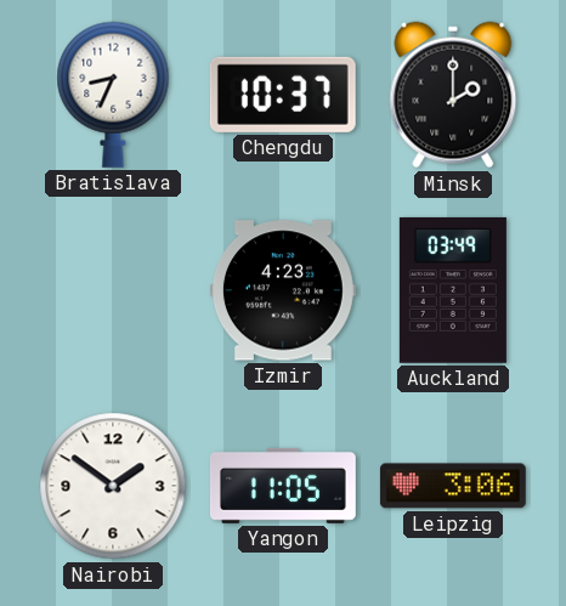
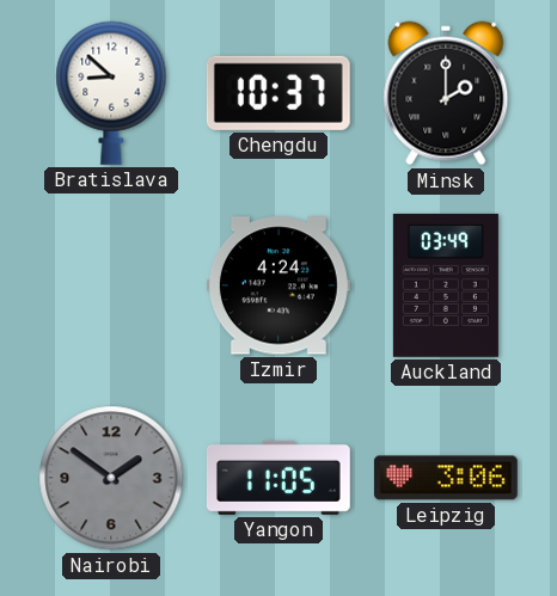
Bratislava: 8:34 -> 8:52
Izmir: 4:23 -> 4:24
Nairobi dial: white -> grey
